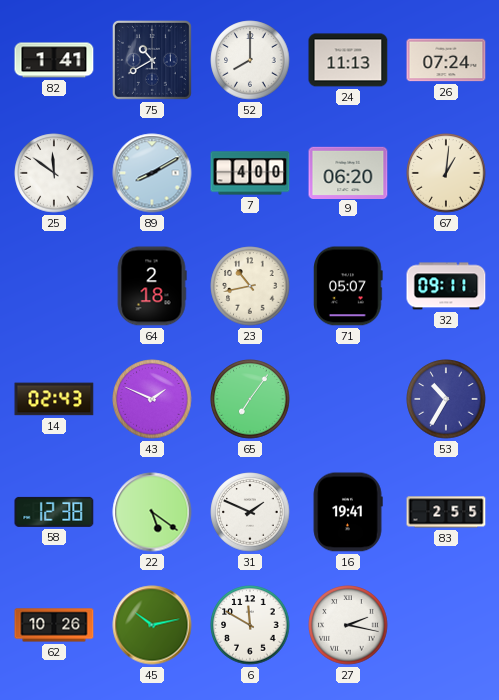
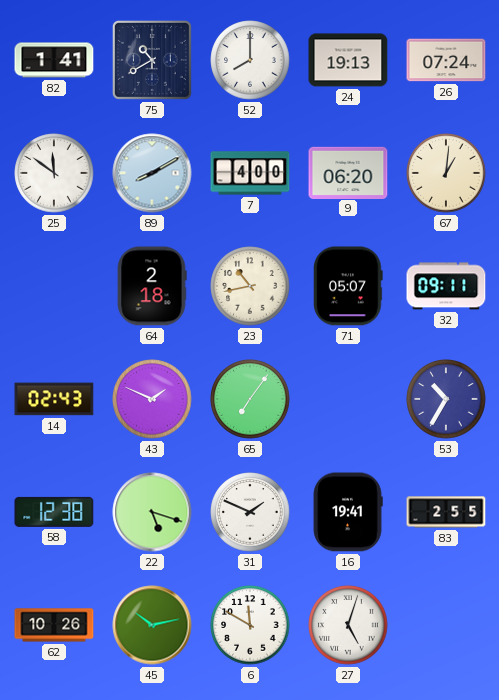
24: 11:13 -> 19:13
22: 5:21 -> 5:18
27: 2:17 -> 5:03
